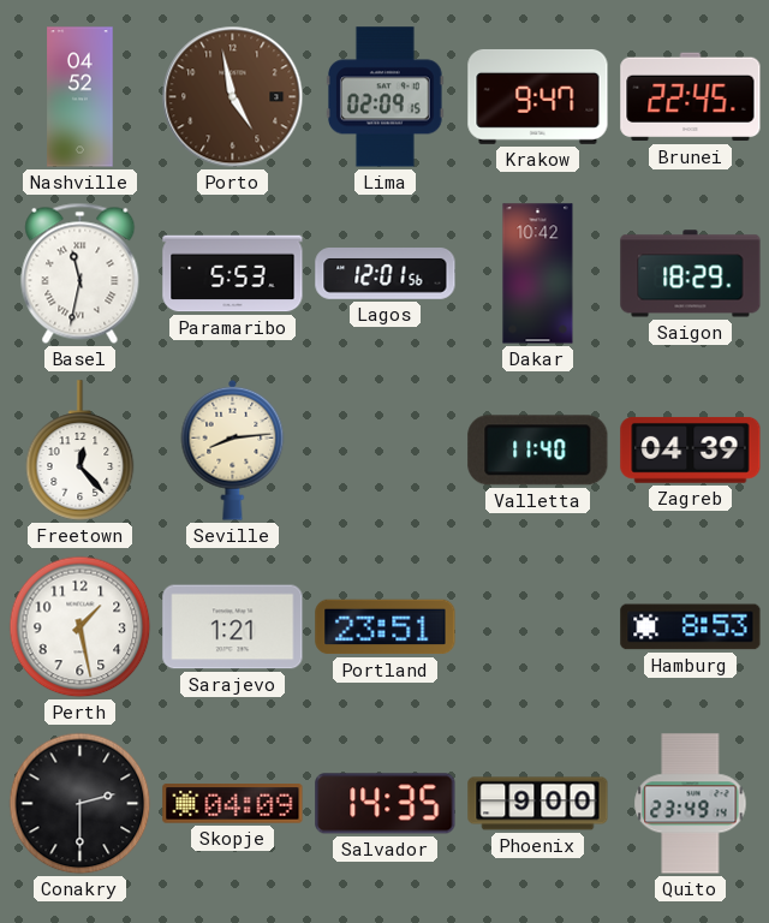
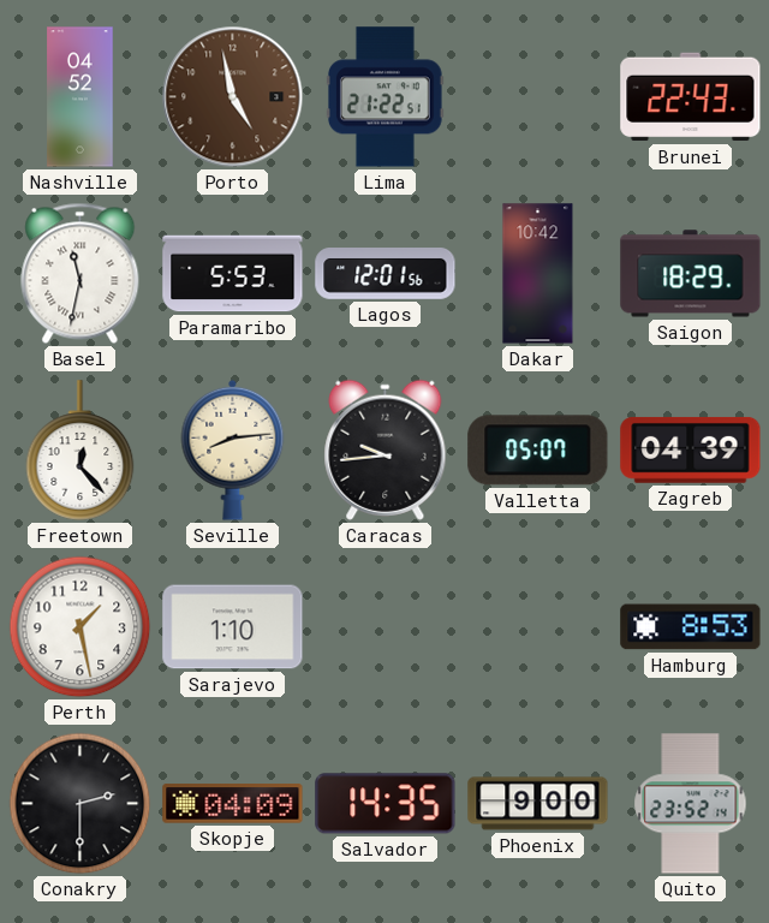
Lima: 02:09 -> 21:22
Krakow: 9:47 -> none
Brunei: 22:45 -> 22:43
Caracas: none -> 9:44
Valletta: 11:40 -> 05:07
Sarajevo: 1:21 -> 1:10
Portland: 23:51 -> none
Quito: 23:49 -> 23:52
